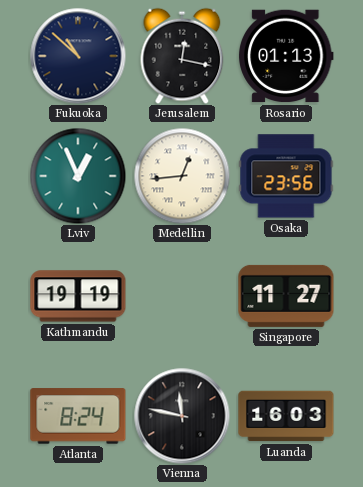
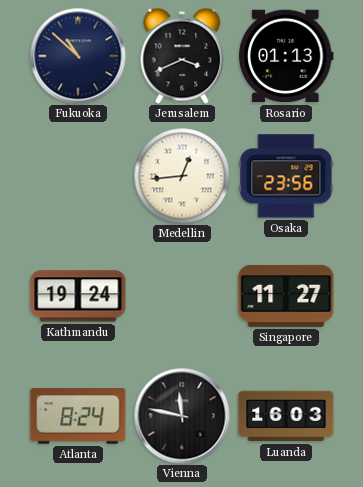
Jerusalem: 12:17 -> 3:41
Lviv: 12:56 -> none
Kathmandu: 19:19 -> 19:24
